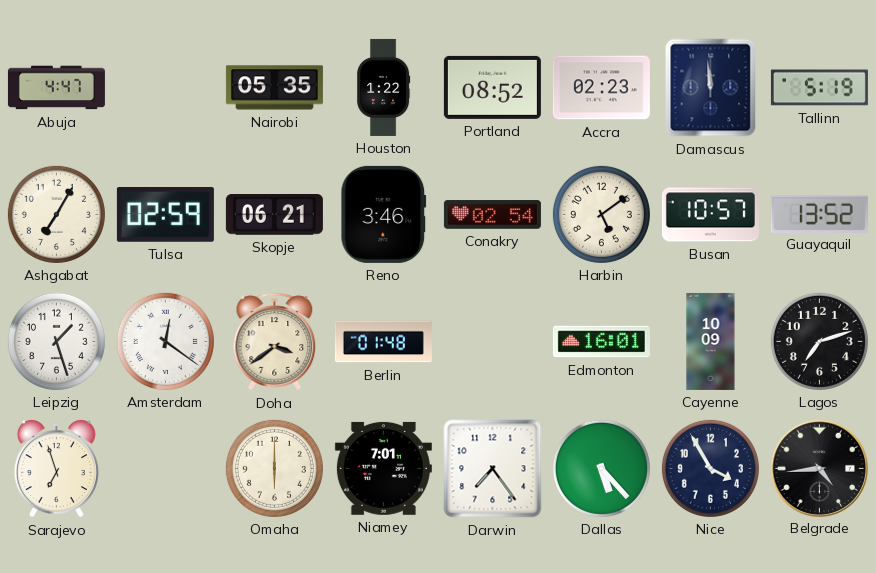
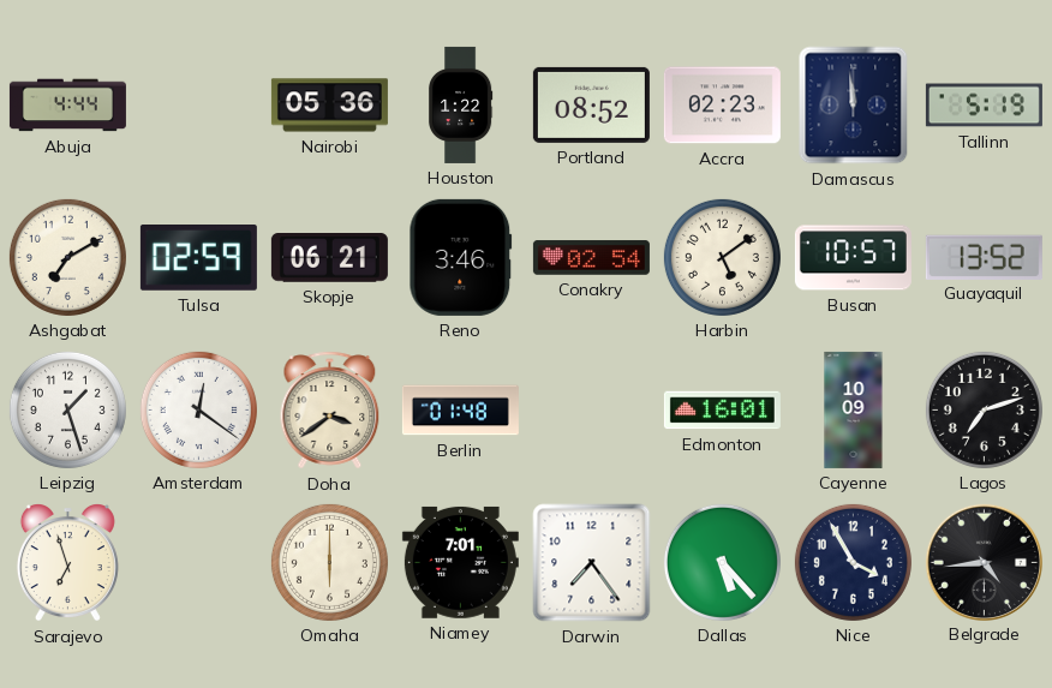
Abuja: 4:47 -> 4:44
Nairobi: 05:35 -> 05:36
Ashgabat: 7:05 -> 7:10
